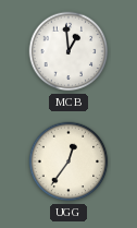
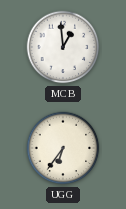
UGG: 12:36 -> 6:36
